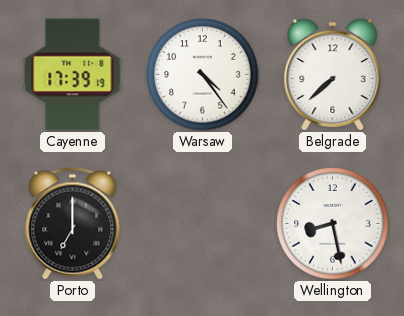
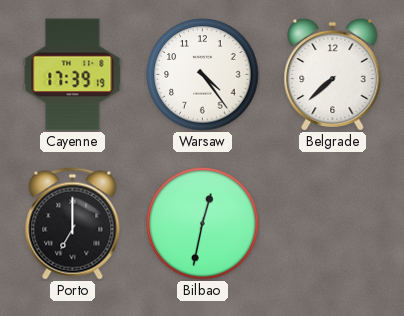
Bilbao: none -> 12:32
Wellington: 8:28 -> none
